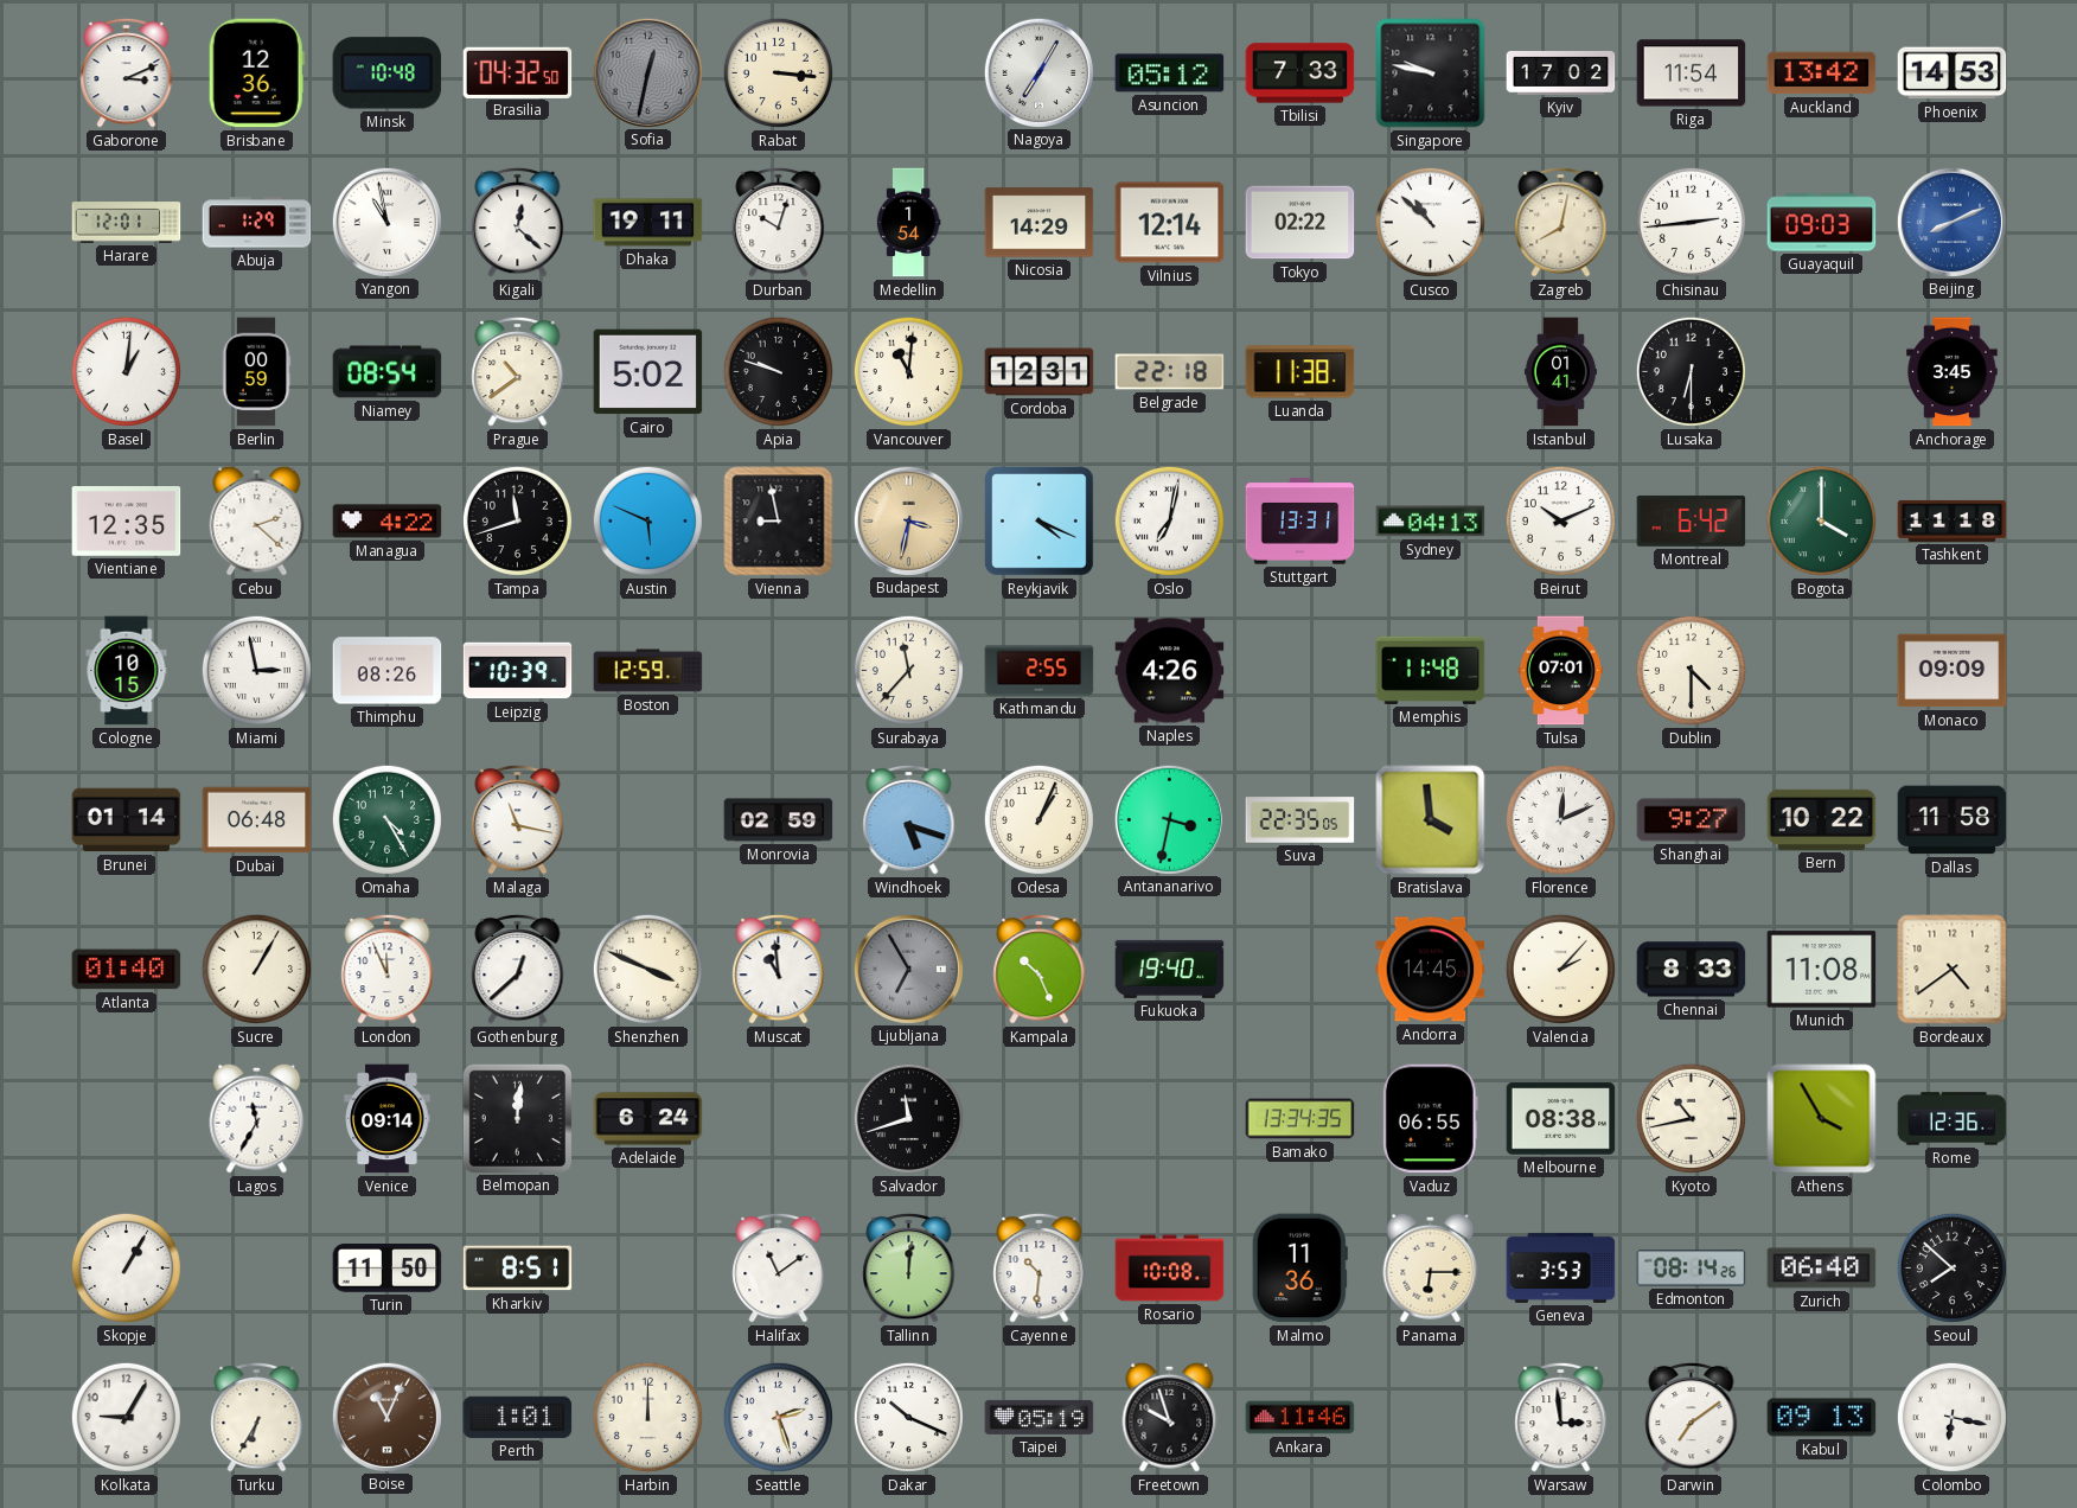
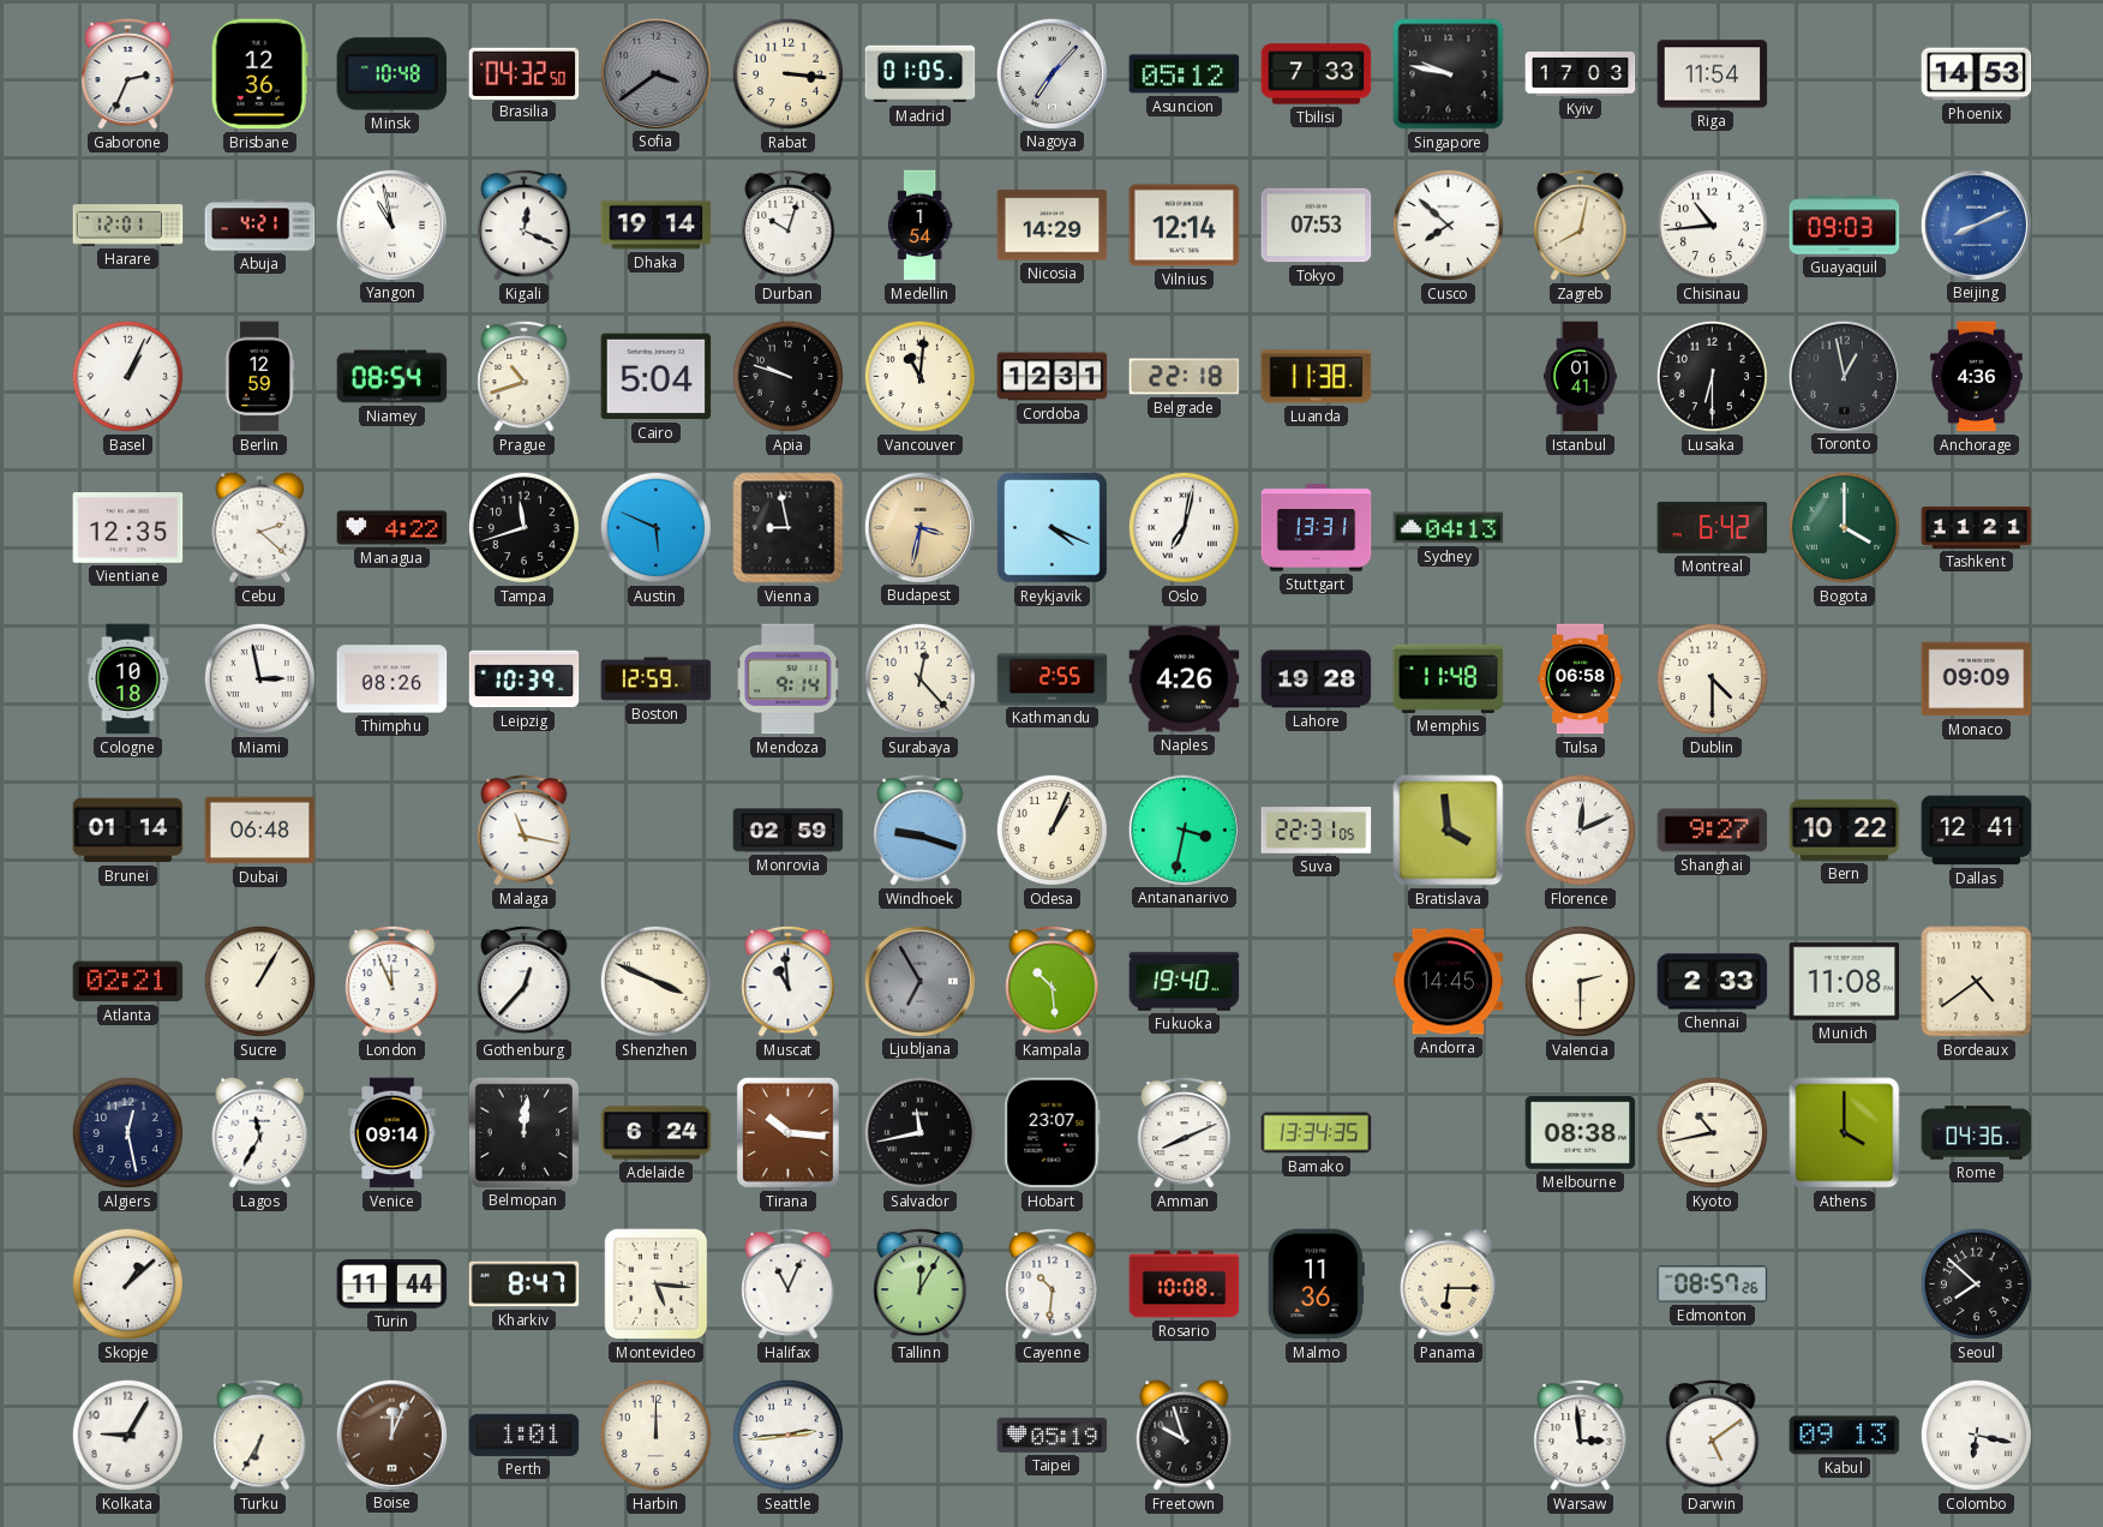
Gaborone: 3:11 -> 2:34
Sofia: 12:32 -> 3:39
Madrid: none -> 01:05
Nagoya: 7:05 -> 7:07
Kyiv: 17:02 -> 17:03
Auckland: 13:42 -> none
Abuja: 1:29 -> 4:21
Kigali: 12:22 -> 12:19
Dhaka: 19:11 -> 19:14
Tokyo: 02:22 -> 07:53
Cusco: 10:52 -> 7:52
Chisinau: 2:44 -> 10:44
Basel: 1:01 -> 1:04
Berlin: 00:59 -> 12:59
Prague: 10:39 -> 10:42
Cairo: 5:02 -> 5:04
Toronto: none -> 12:58
Anchorage: 3:45 -> 4:36
Beirut: 10:11 -> none
Tashkent: 11:18 -> 11:21
Cologne: 10:15 -> 10:18
Mendoza: none -> 9:14
Surabaya: 11:37 -> 12:23
Lahore: none -> 19:28
Tulsa: 07:01 -> 06:58
Omaha: 4:25 -> none
Windhoek: 5:18 -> 9:18
Suva: 22:35 -> 22:31
Dallas: 11:58 -> 12:41
Atlanta: 01:40 -> 02:21
Gothenburg: 12:38 -> 12:37
Kampala: 10:26 -> 10:29
Valencia: 2:07 -> 2:30
Chennai: 8:33 -> 2:33
Algiers: none -> 12:28
Tirana: none -> 10:16
Salvador: 11:42 -> 11:43
Hobart: none -> 23:07
Amman: none -> 8:11
Vaduz: 06:55 -> none
Athens: 3:55 -> 4:00
Rome: 12:36 -> 04:36
Skopje: 1:05 -> 1:08
Turin: 11:50 -> 11:44
Kharkiv: 8:51 -> 8:47
Montevideo: none -> 5:16
Halifax: 11:09 -> 11:04
Tallinn: 12:01 -> 12:05
Geneva: 3:53 -> none
Edmonton: 08:14 -> 08:57
Zurich: 06:40 -> none
Boise: 11:04 -> 12:04
Seattle: 2:27 -> 2:44
Dakar: 10:19 -> none
Ankara: 11:46 -> none
Darwin: 7:09 -> 5:09
